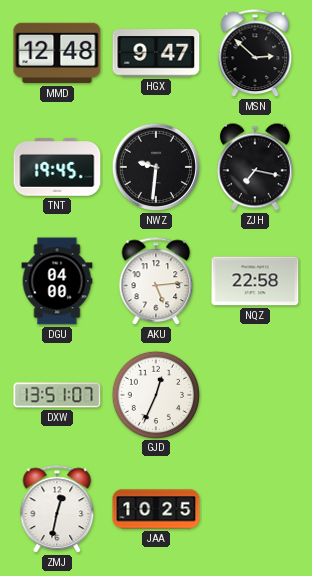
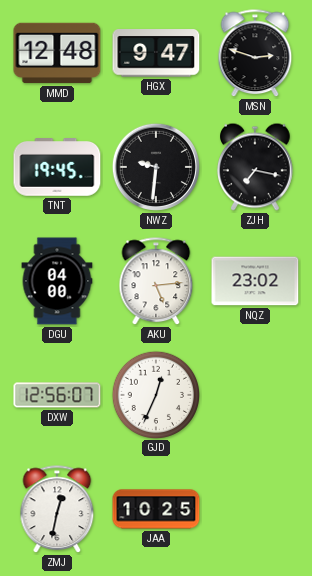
MSN: 2:52 -> 2:48
NQZ: 22:58 -> 23:02
DXW: 13:51 -> 12:56
